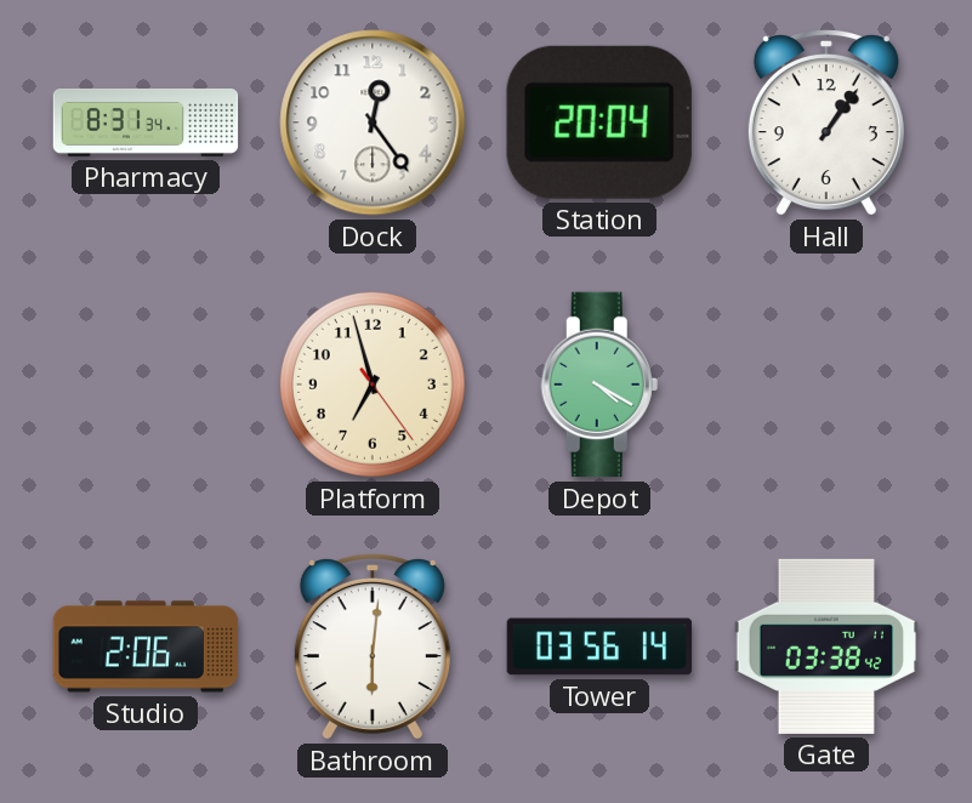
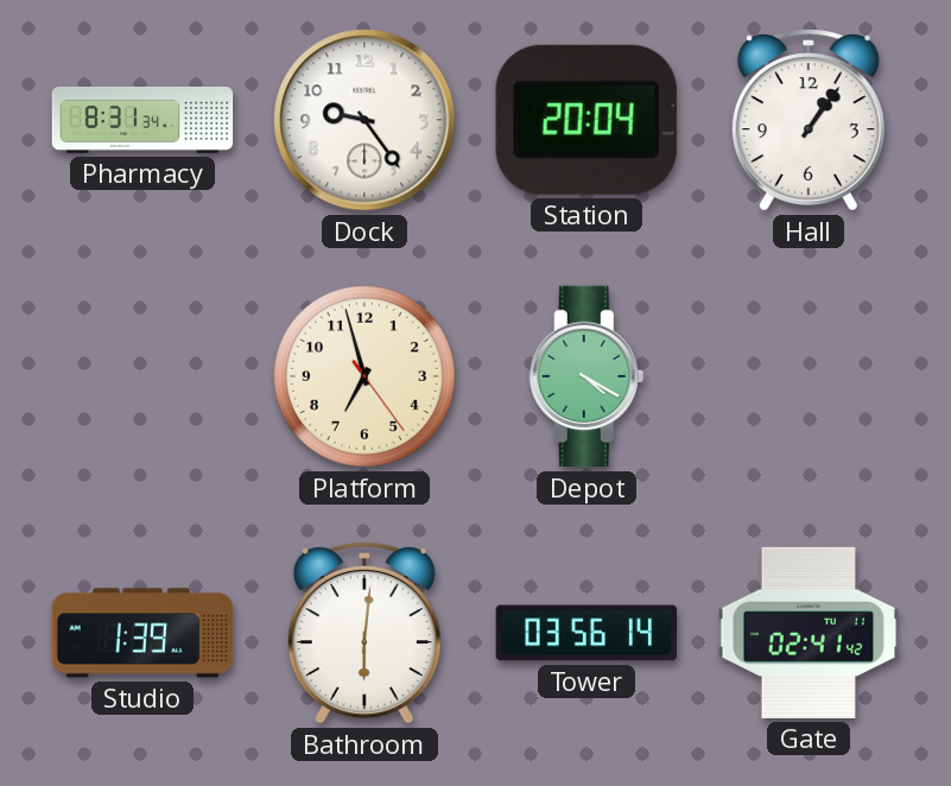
Dock: 12:24 -> 9:24
Studio: 2:06 -> 1:39
Gate: 03:38 -> 02:41
